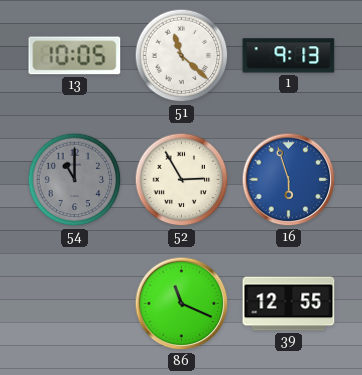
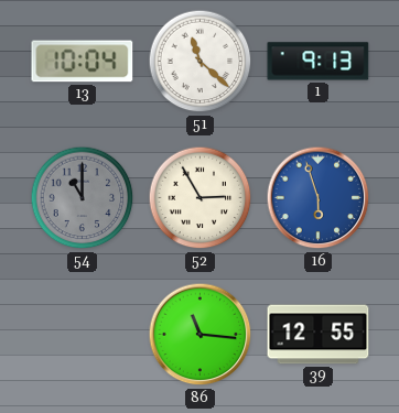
13: 10:05 -> 10:04
86: 11:19 -> 11:16
